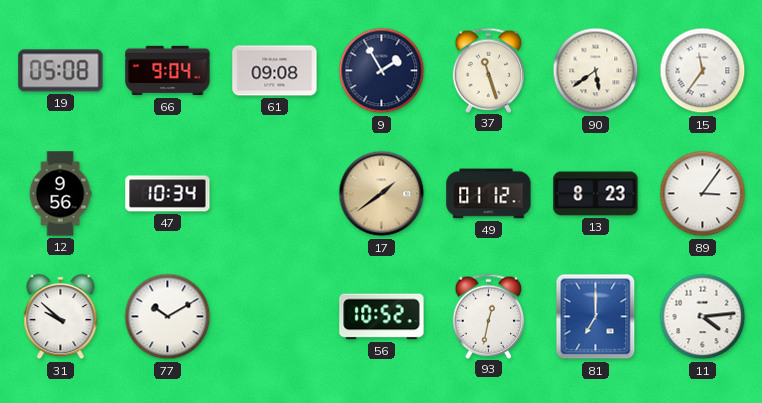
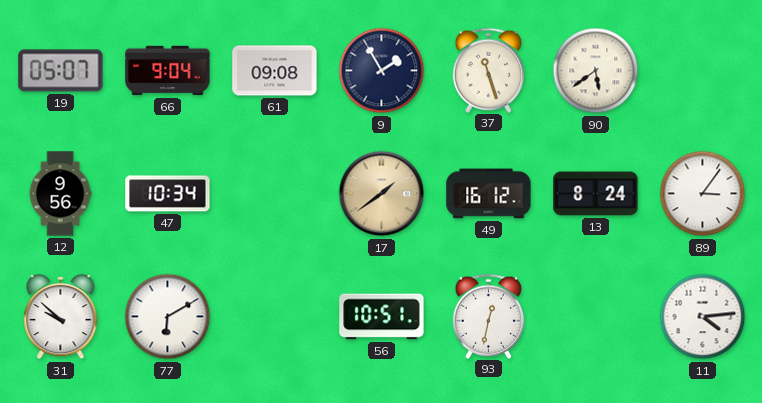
19: 05:08 -> 05:07
15: 11:36 -> none
49: 01:12 -> 16:12
13: 8:23 -> 8:24
77: 10:10 -> 6:10
56: 10:52 -> 10:51
81: 7:00 -> none
